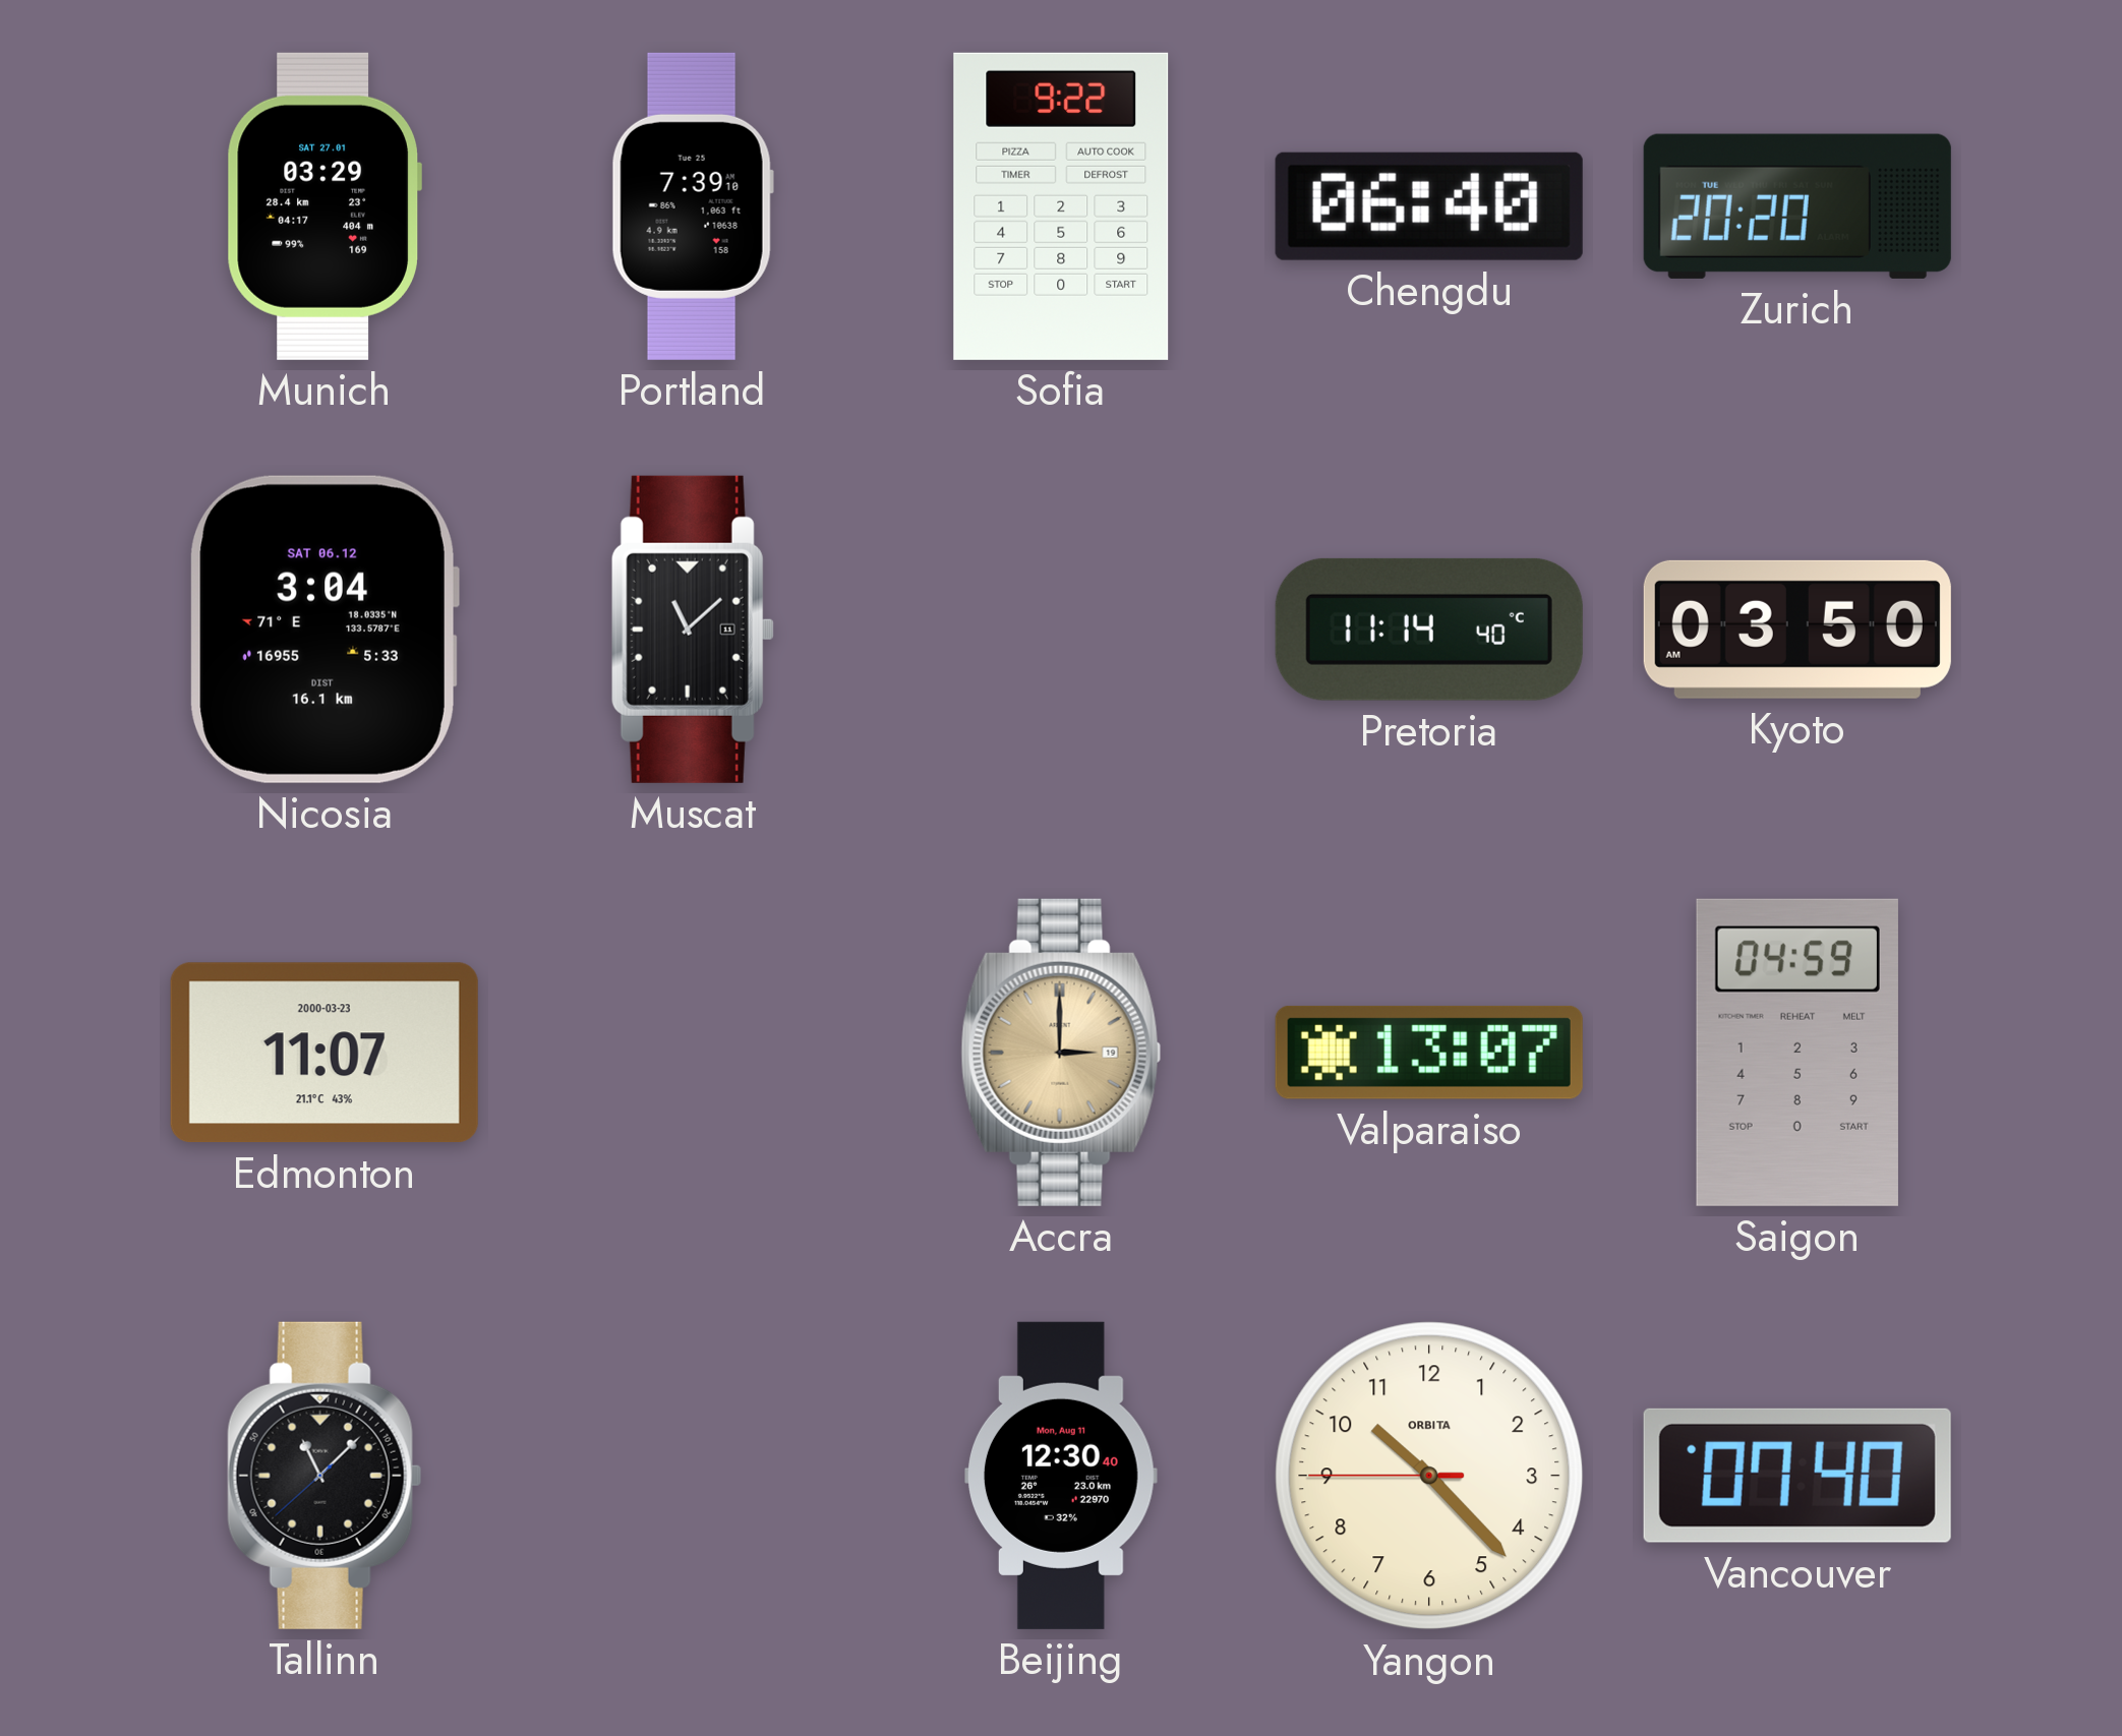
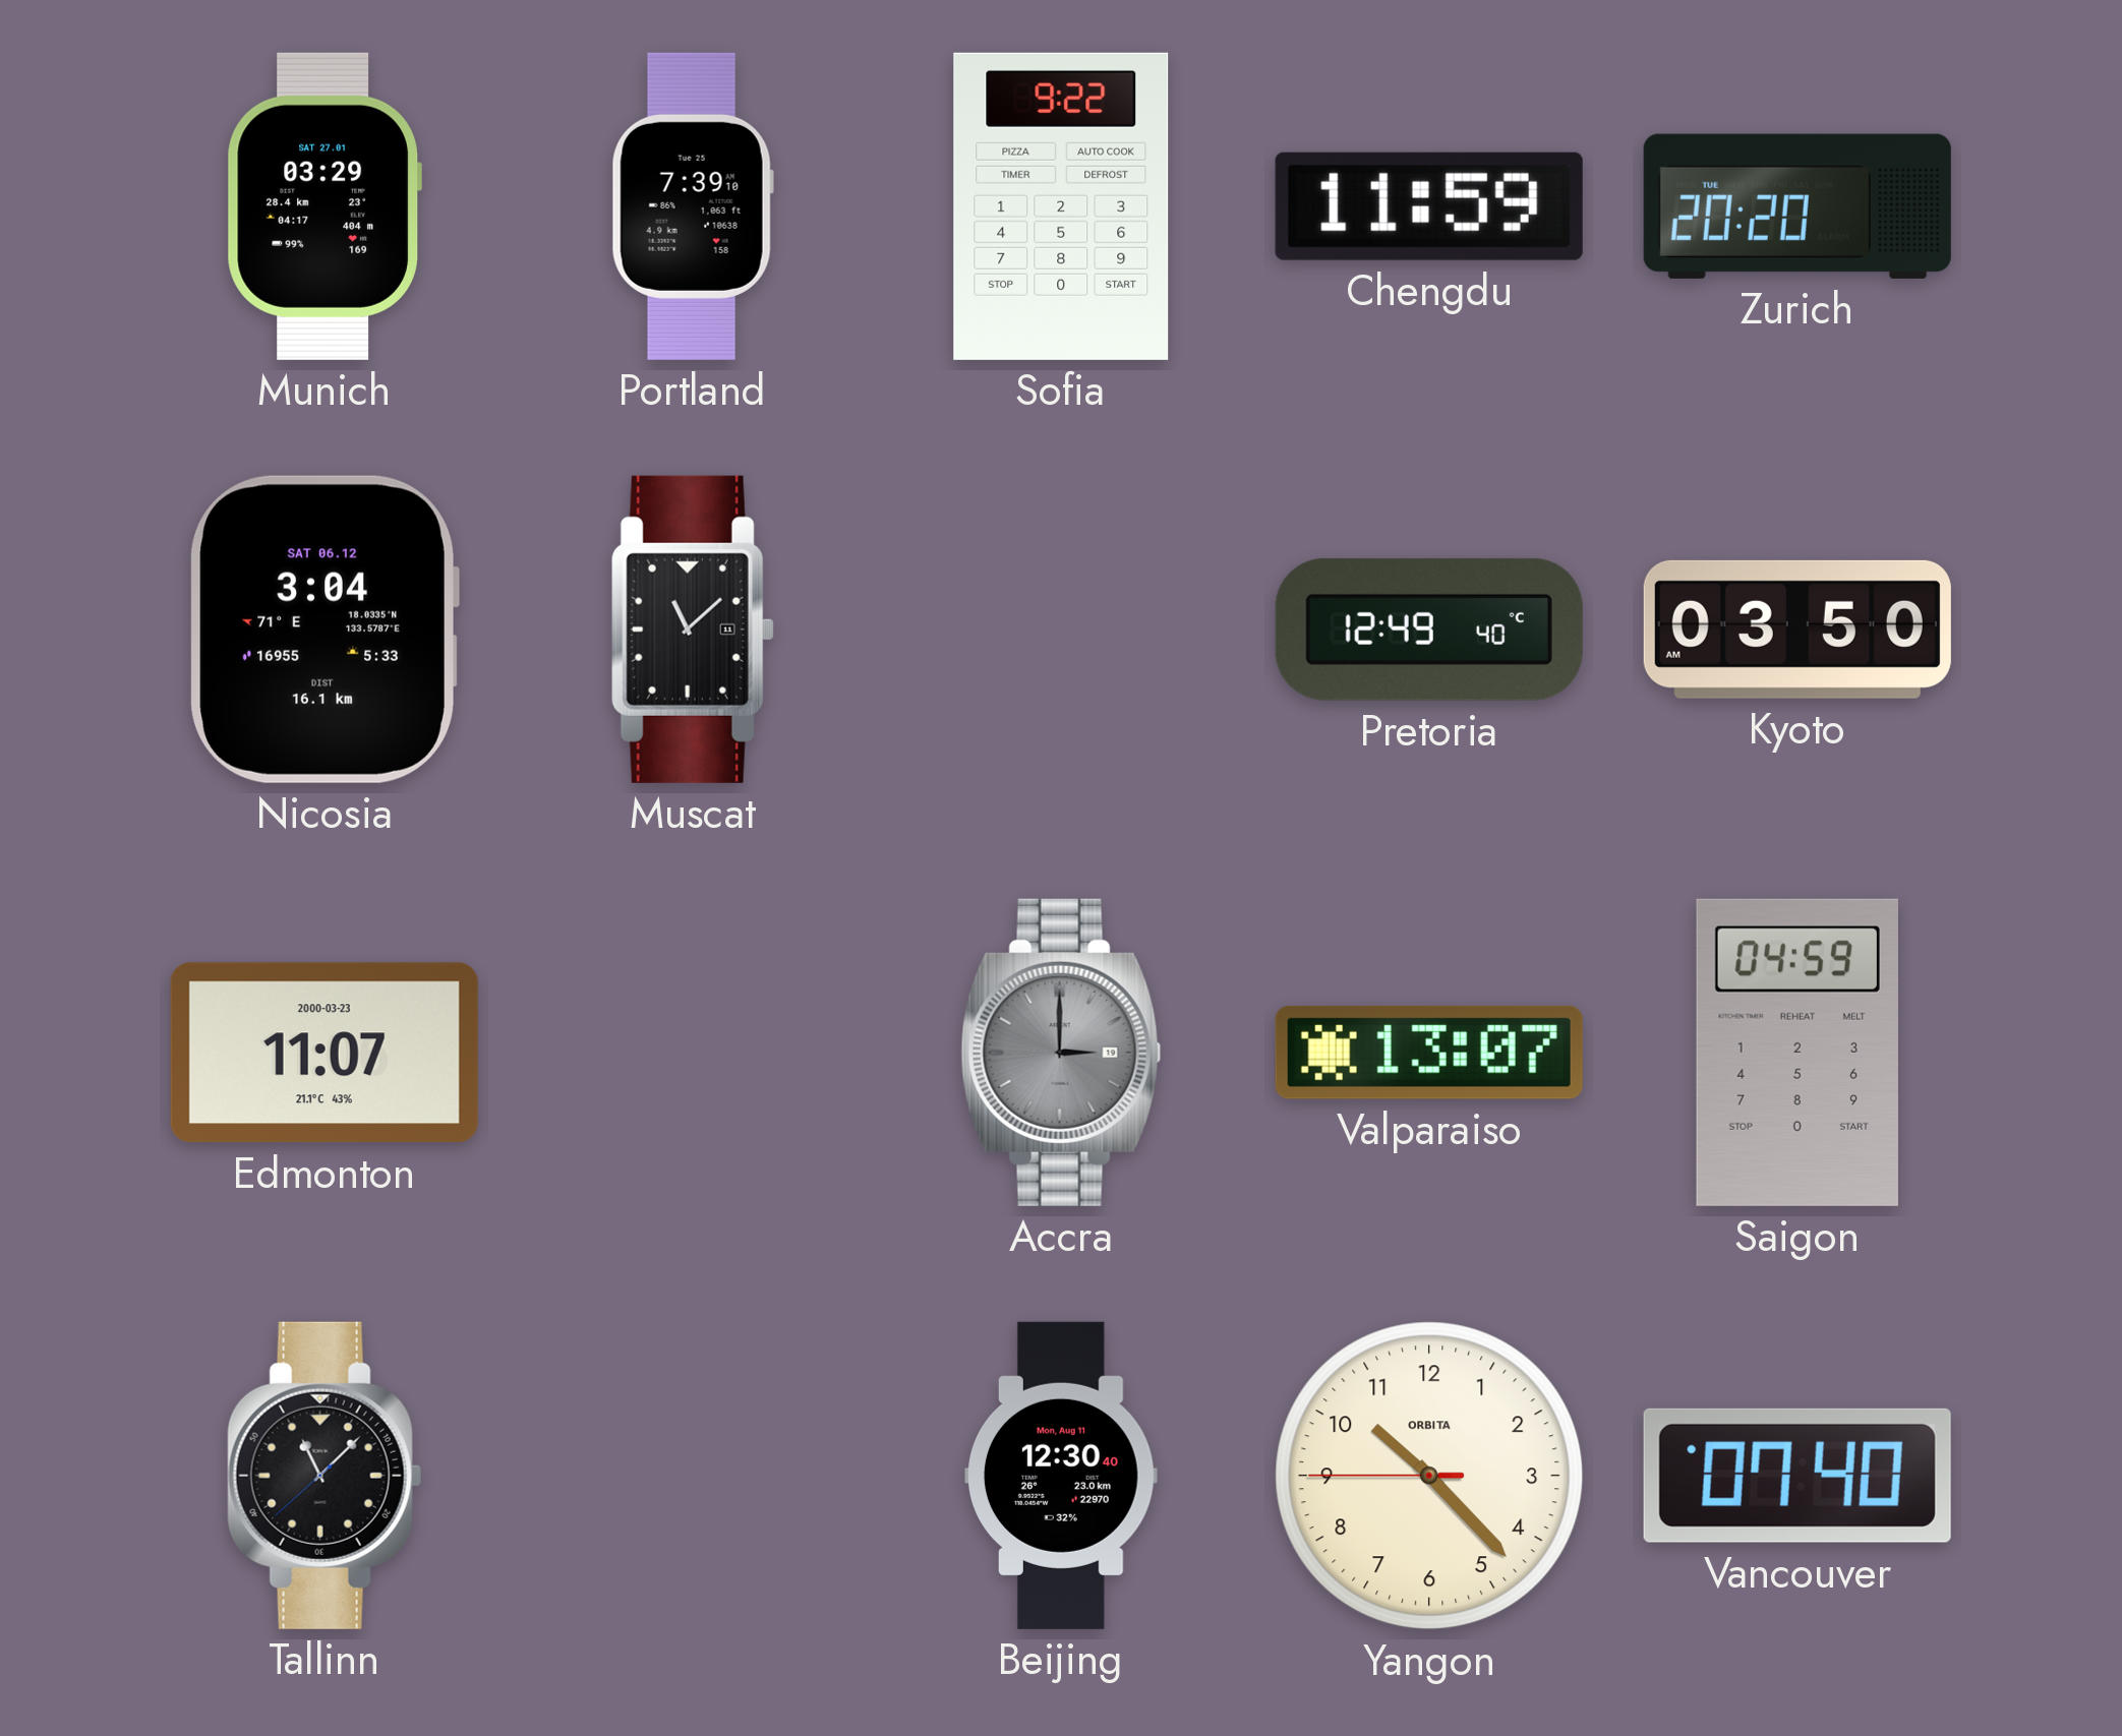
Chengdu: 06:40 -> 11:59
Pretoria: 11:14 -> 12:49
Accra dial: champagne -> grey
